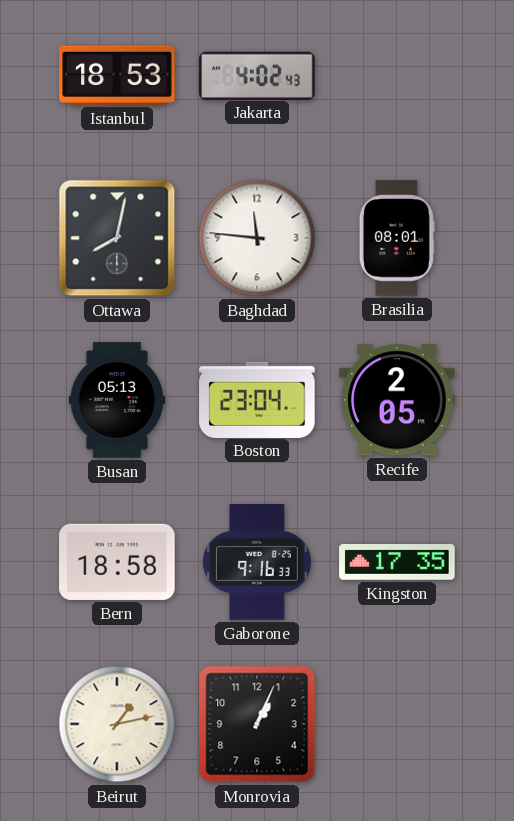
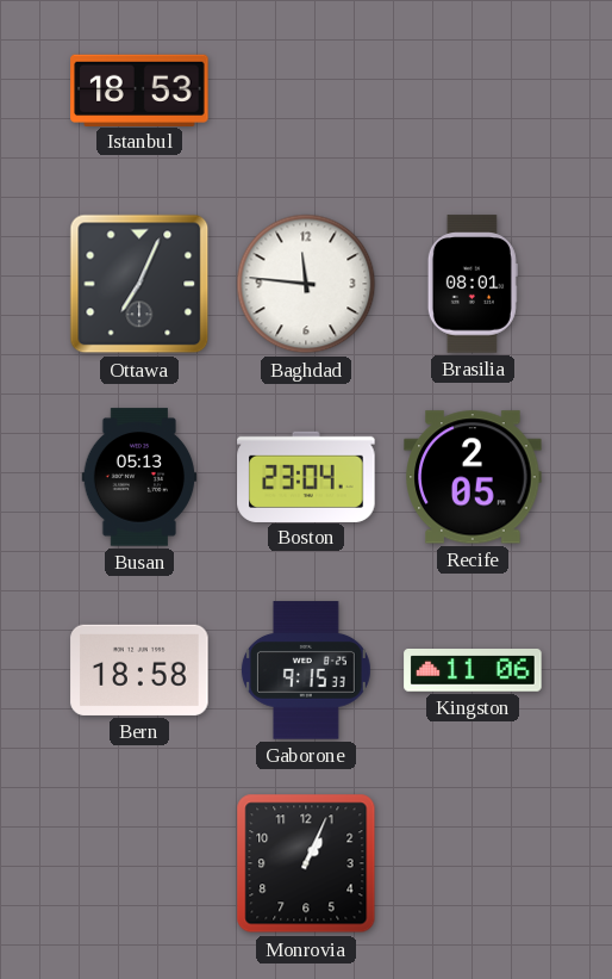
Jakarta: 4:02 -> none
Ottawa: 8:02 -> 7:04
Gaborone: 9:16 -> 9:15
Kingston: 17:35 -> 11:06
Beirut: 1:13 -> none
